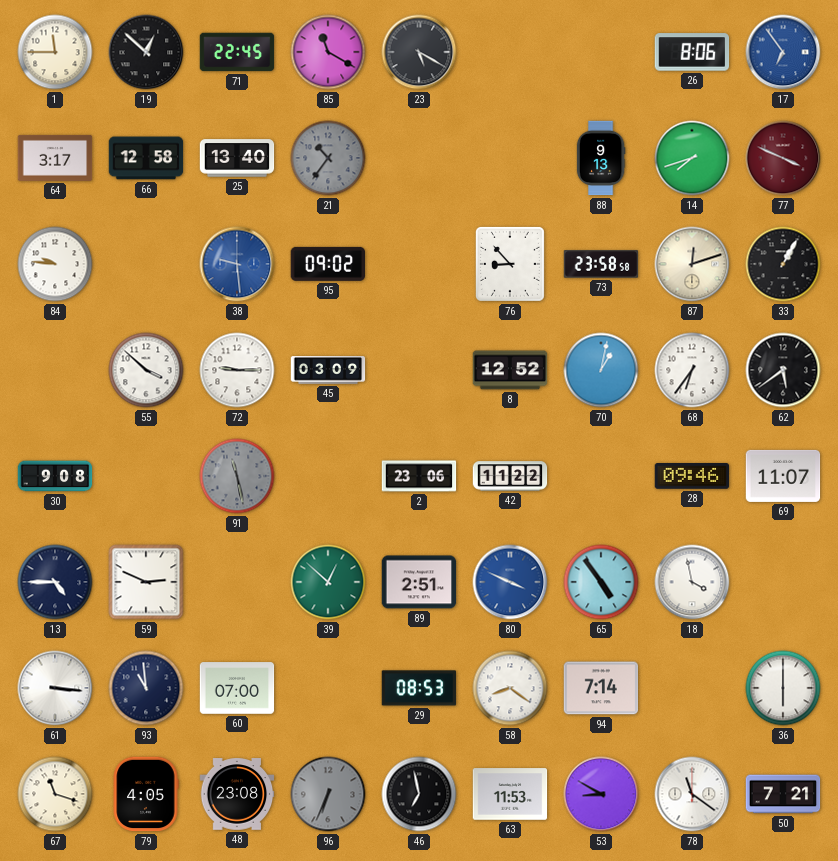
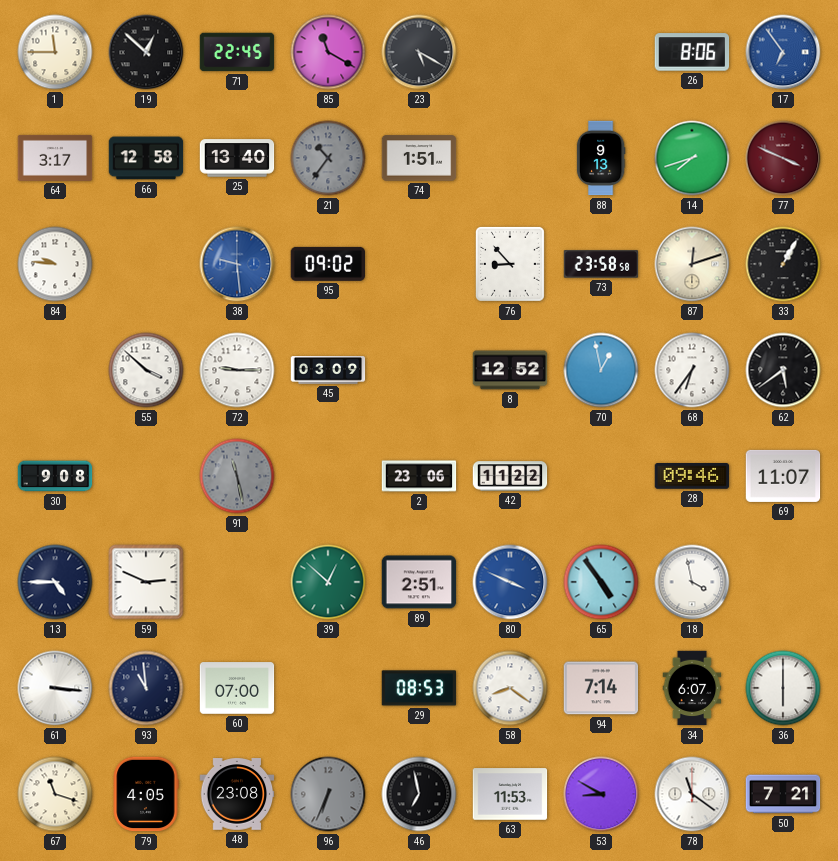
74: none -> 1:51
70: 1:02 -> 12:58
34: none -> 6:07
